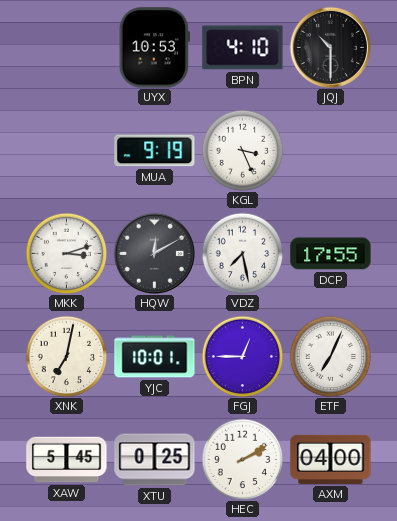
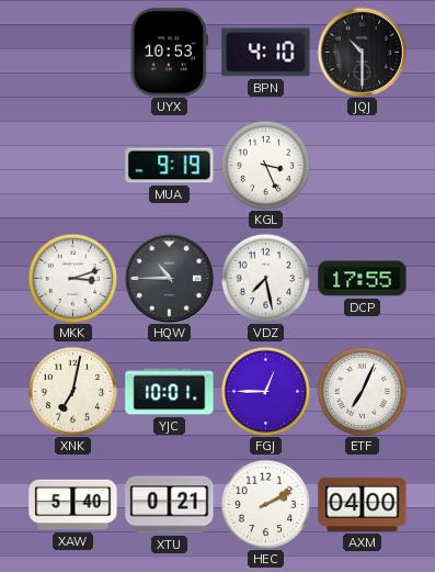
HQW: 12:10 -> 10:45
XAW: 5:45 -> 5:40
XTU: 0:25 -> 0:21
